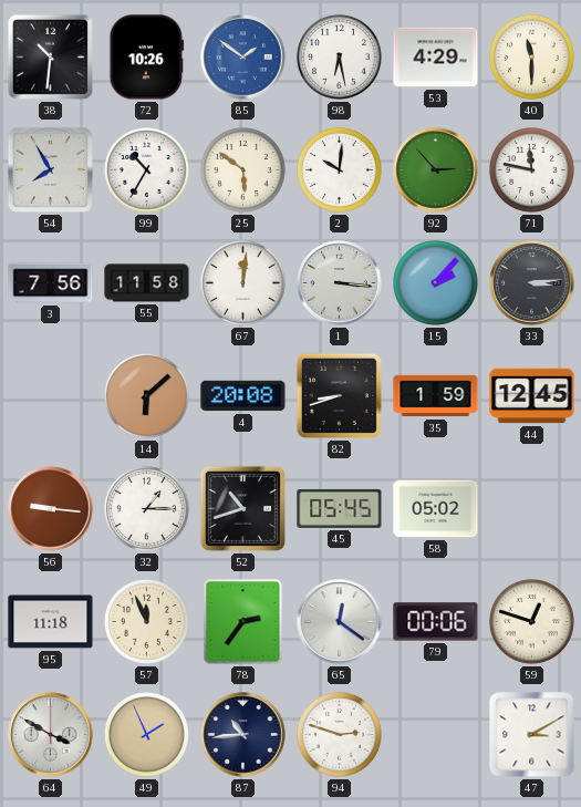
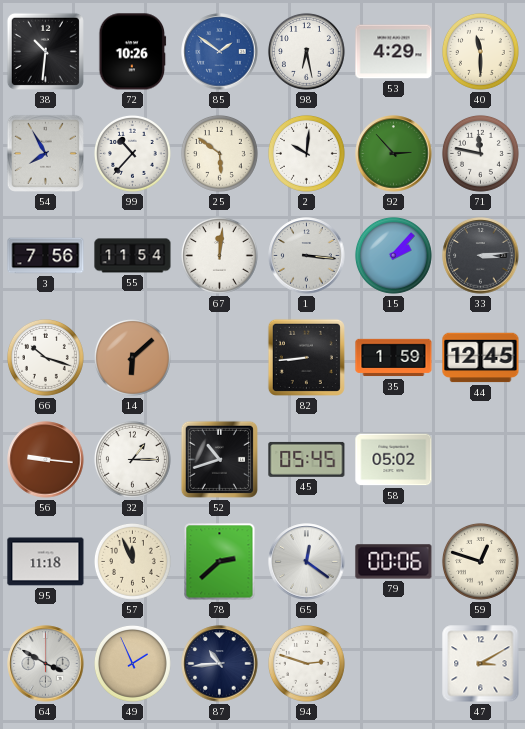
99: 10:35 -> 10:37
55: 11:58 -> 11:54
66: none -> 10:18
4: 20:08 -> none
82: 8:42 -> 8:44
78: 2:36 -> 2:38
